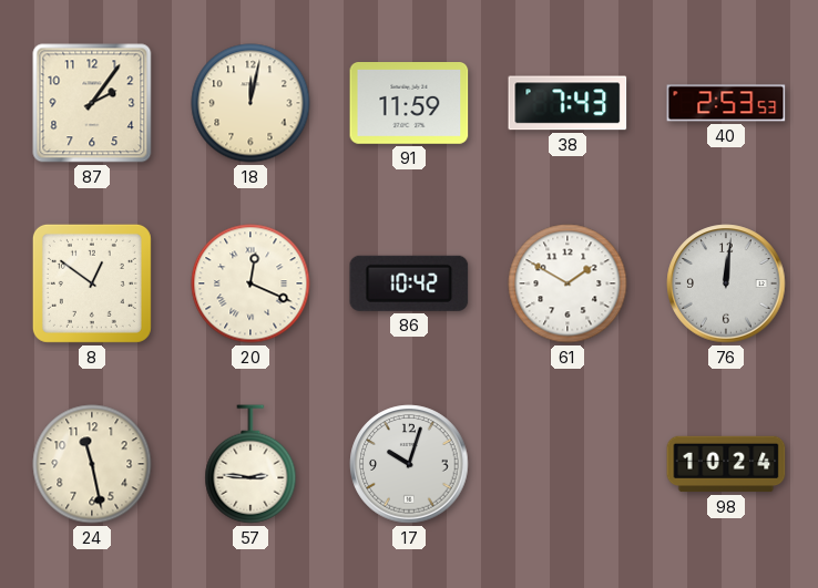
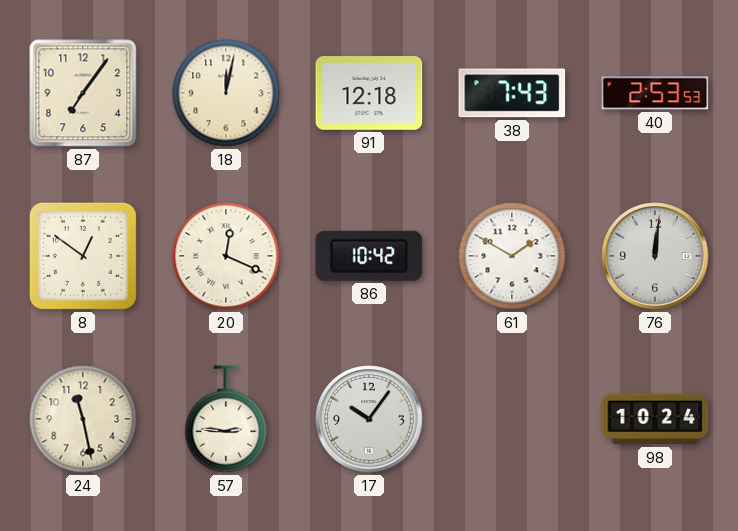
87: 2:06 -> 7:06
91: 11:59 -> 12:18
17: 10:03 -> 10:06
